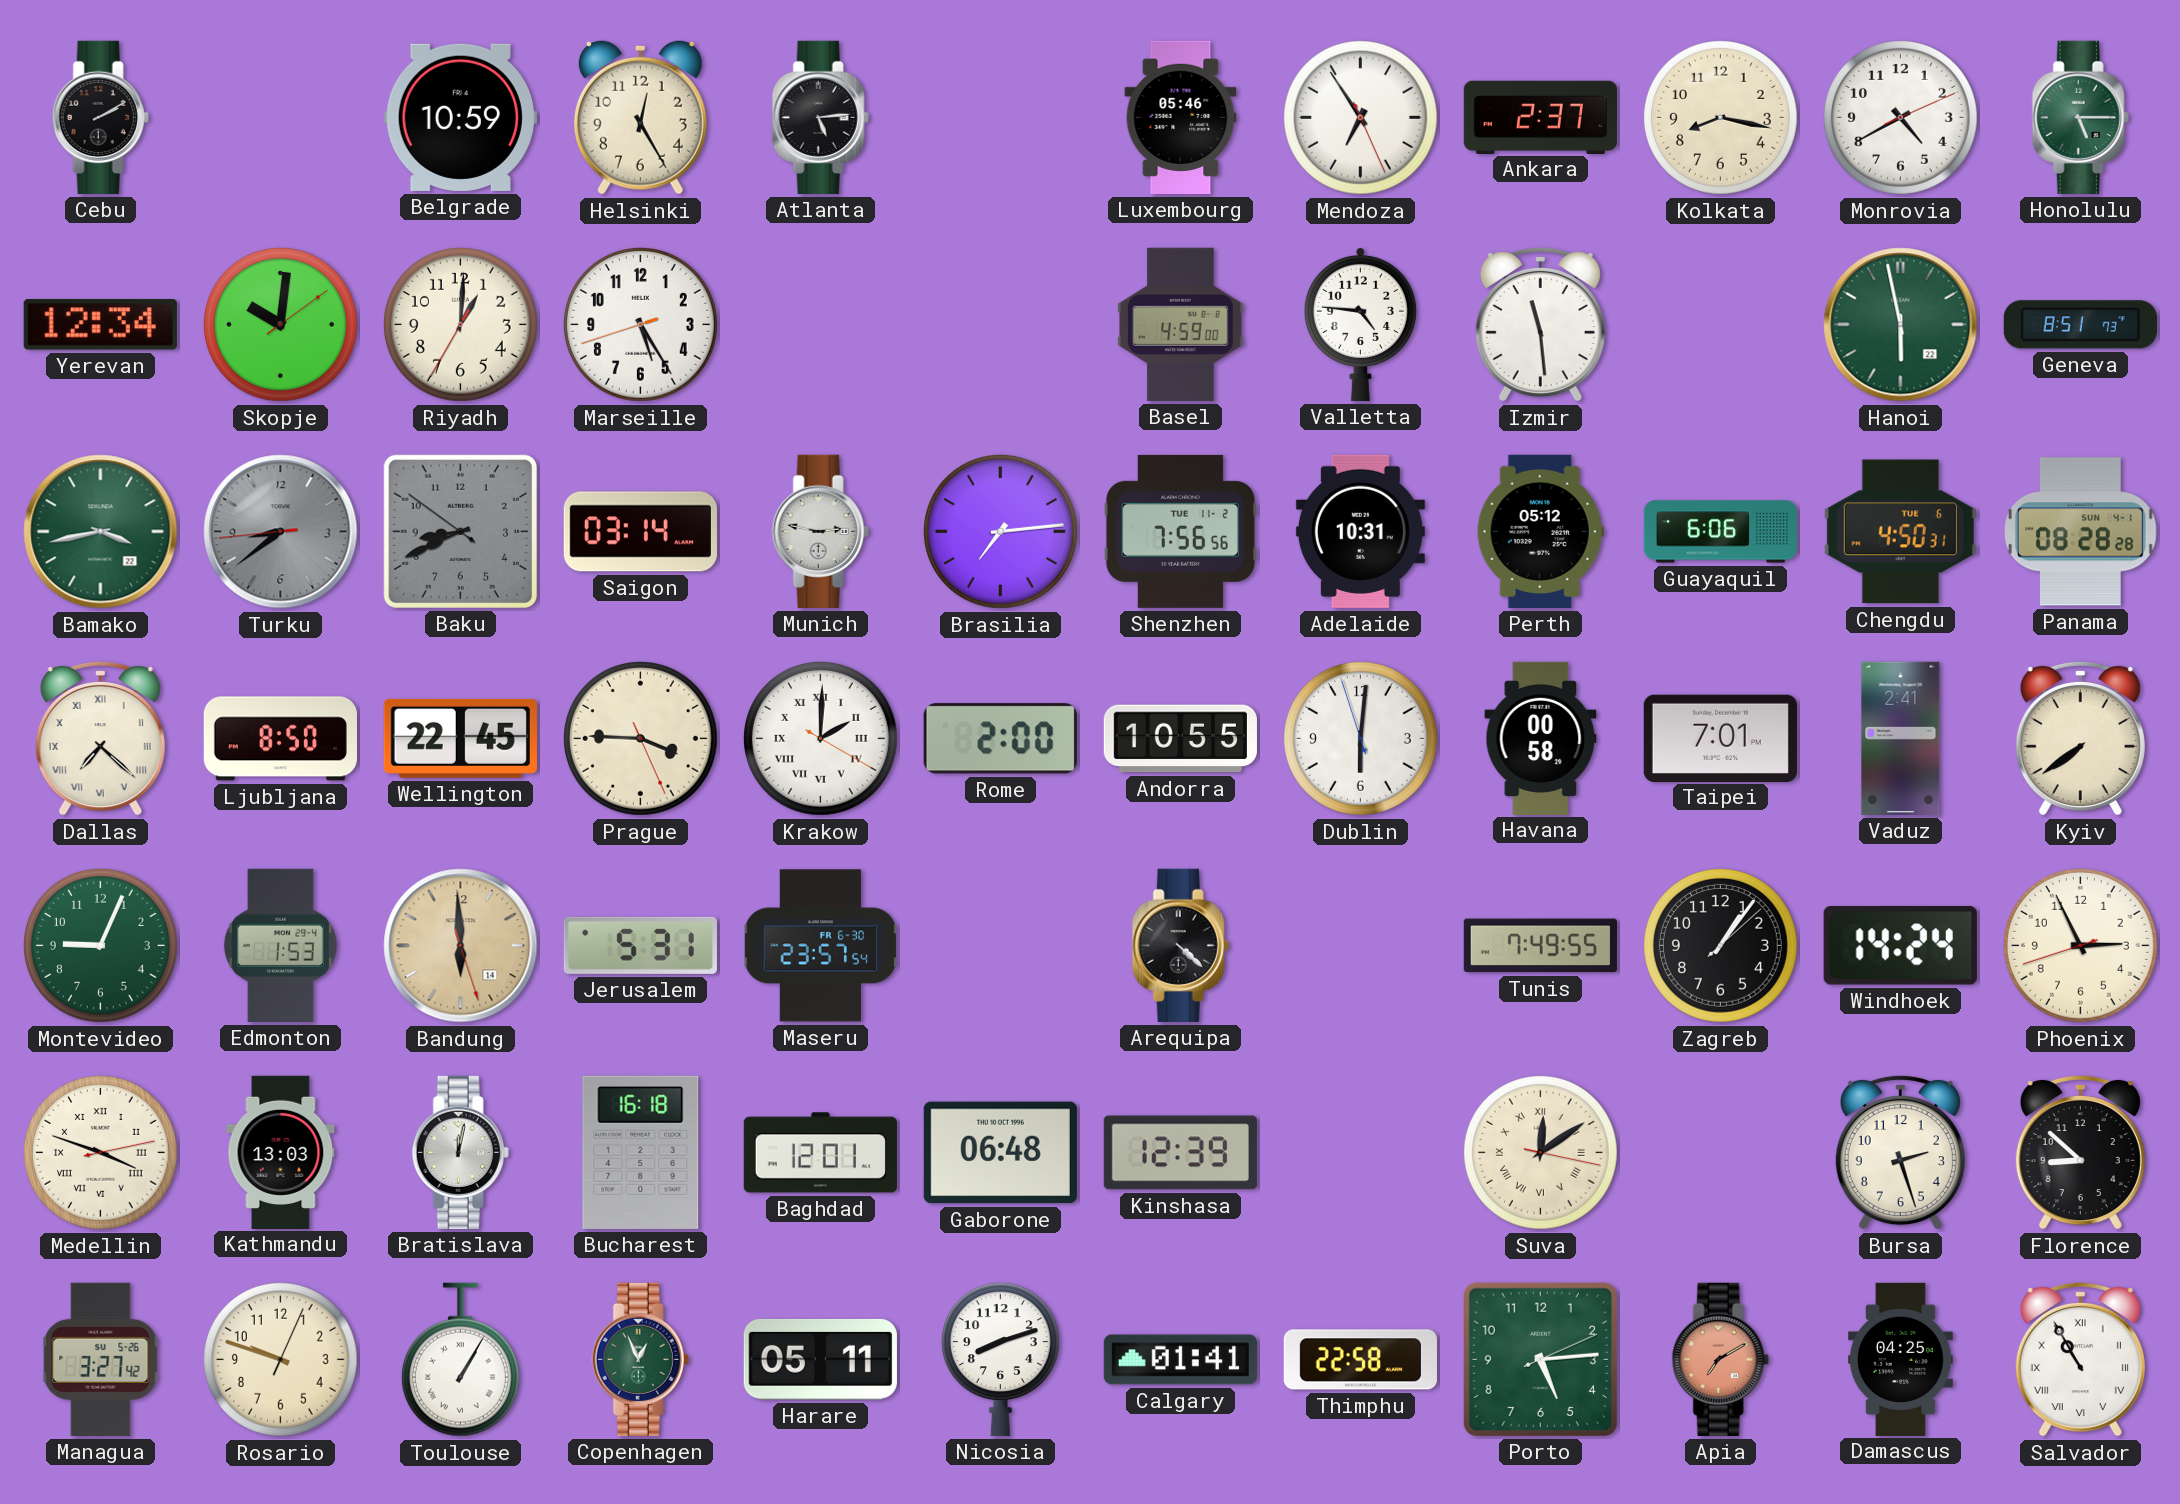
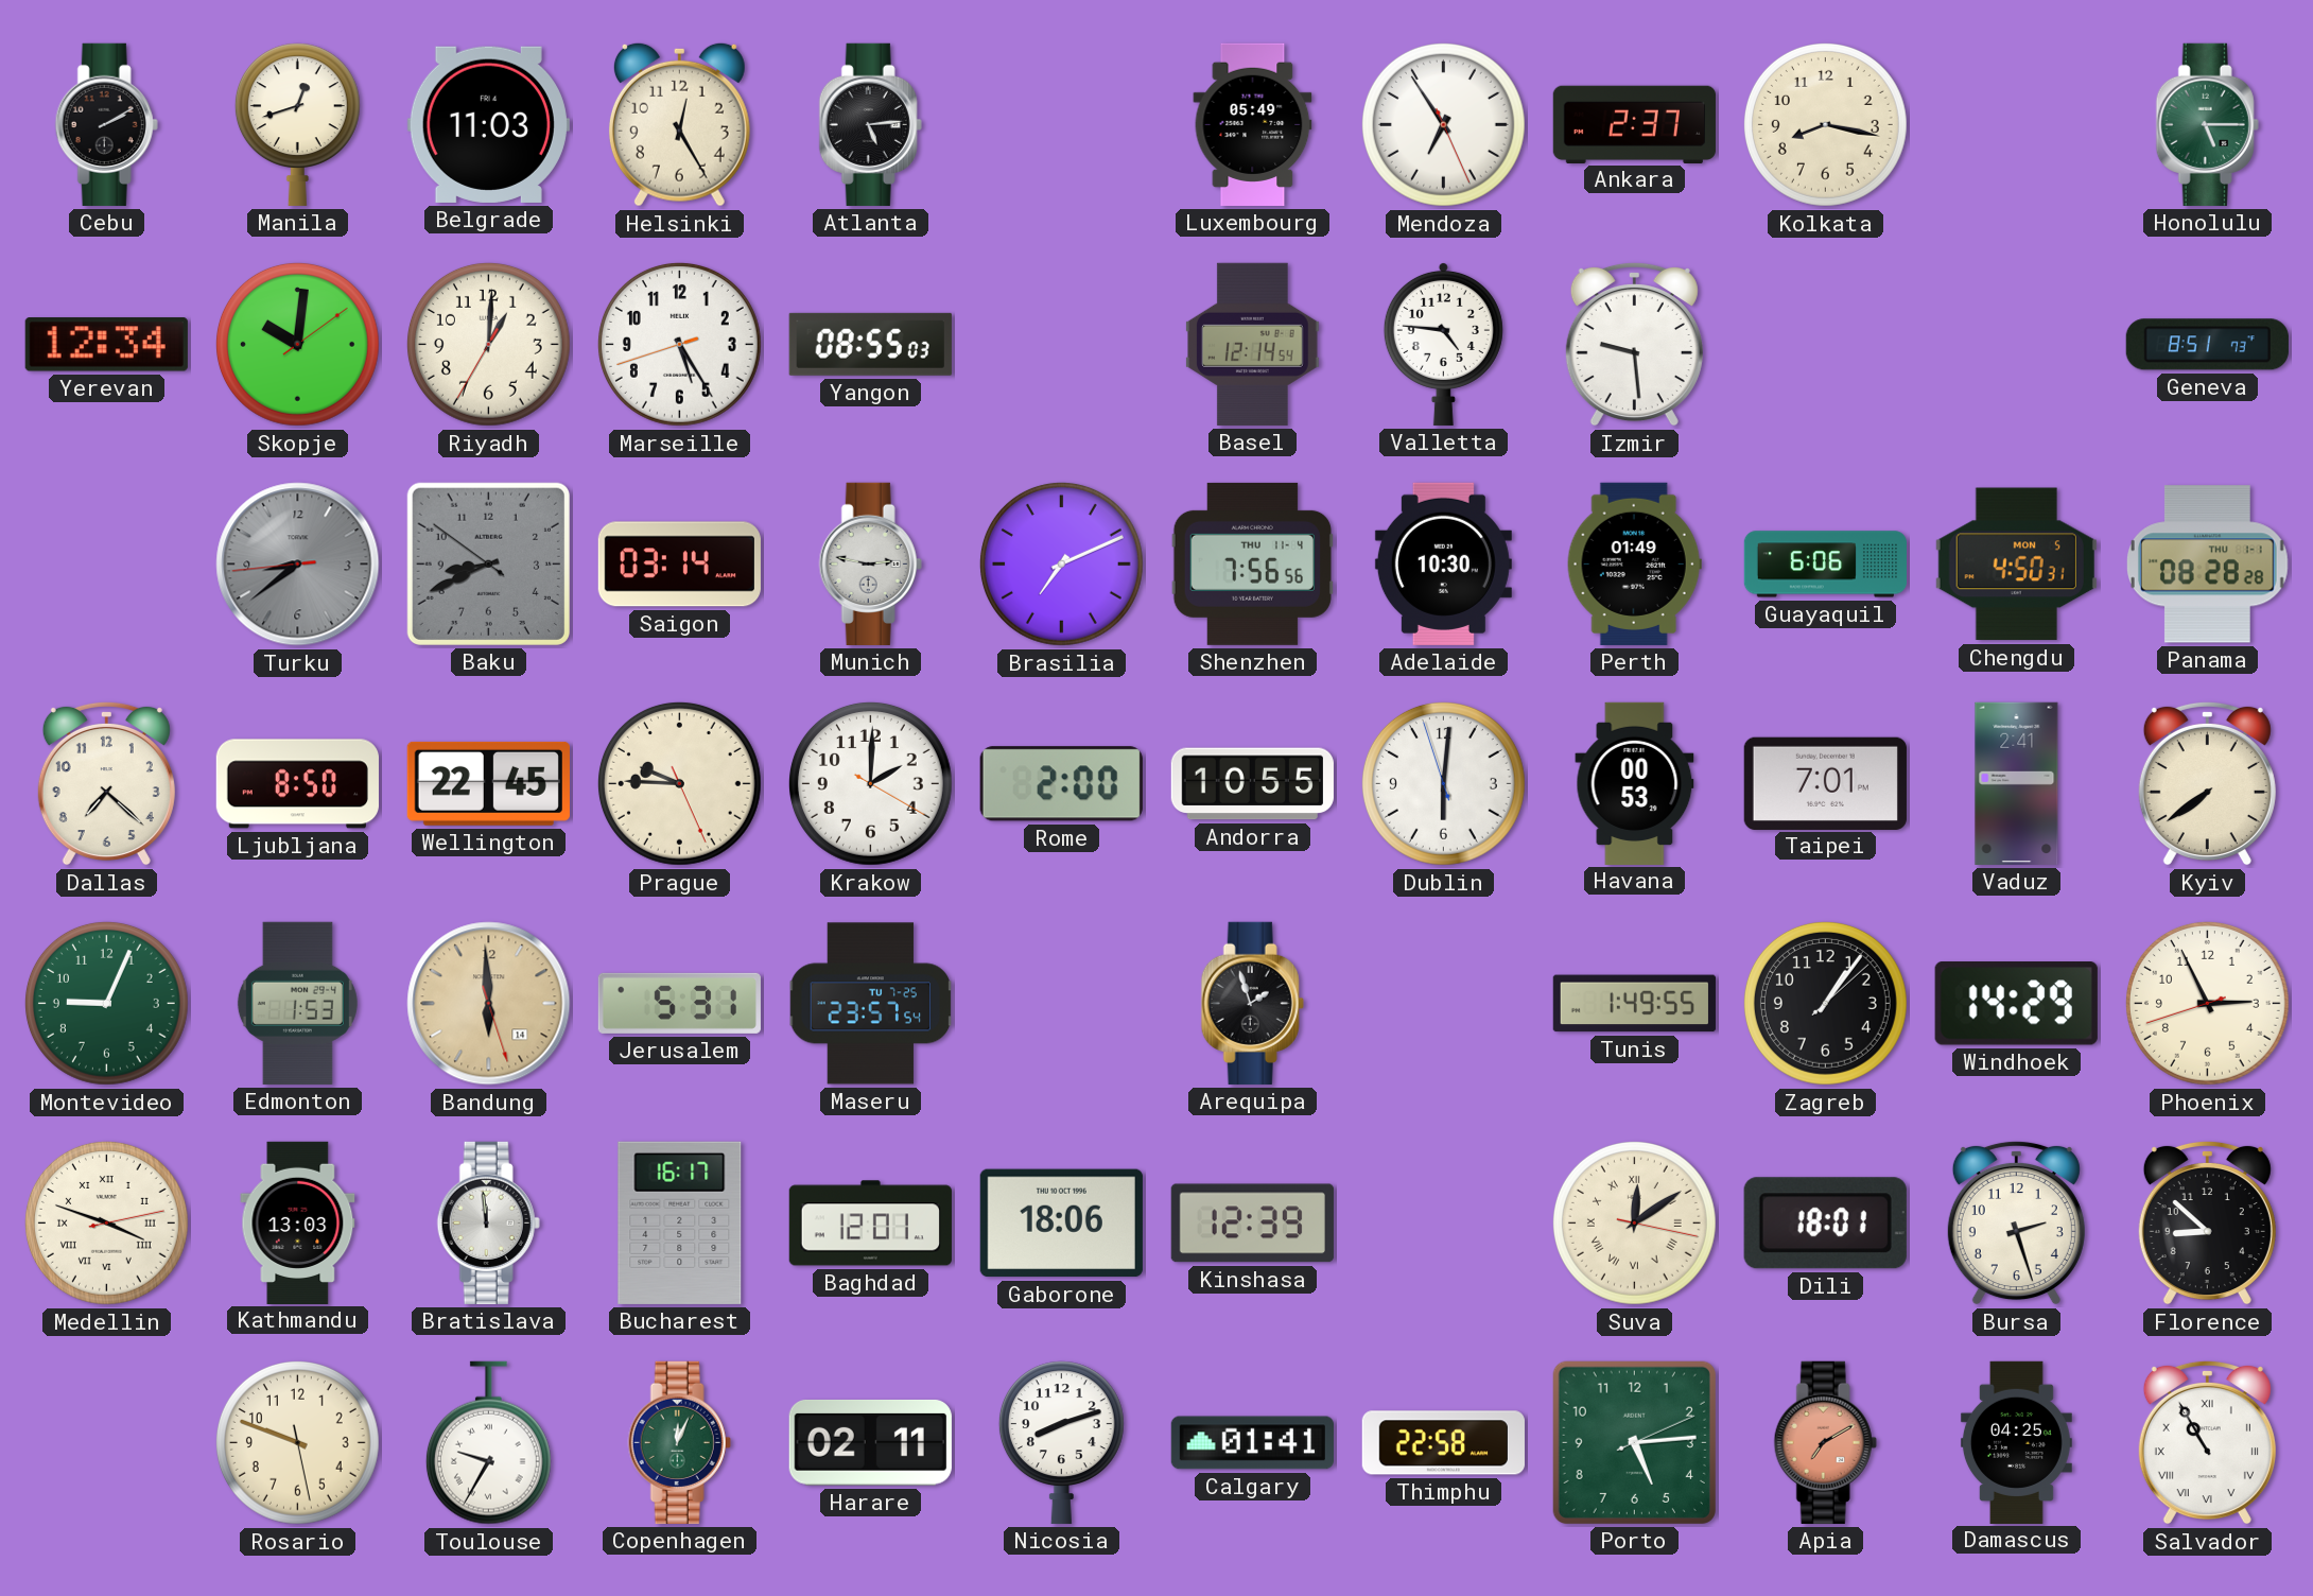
Manila: none -> 12:42
Belgrade: 10:59 -> 11:03
Luxembourg: 05:46 -> 05:49
Monrovia: 4:40 -> none
Yangon: none -> 08:55
Basel: 4:59 -> 12:14
Izmir: 11:29 -> 9:29
Hanoi: 5:58 -> none
Bamako: 3:43 -> none
Brasilia: 7:14 -> 7:11
Shenzhen date: TUE 11-2 -> THU 11-4
Adelaide: 10:31 -> 10:30
Perth: 05:12 -> 01:49
Chengdu date: TUE 6 -> MON 5
Panama date: SUN 4-1 -> THU 1-1
Dallas numerals: Roman -> Arabic
Prague: 3:45 -> 9:45
Krakow numerals: Roman -> Arabic
Havana: 00:58 -> 00:53
Maseru date: FR 6-30 -> TU 7-25
Arequipa: 4:22 -> 1:57
Tunis: 7:49 -> 1:49
Windhoek: 14:24 -> 14:29
Bratislava: 12:02 -> 11:59
Bucharest: 16:18 -> 16:17
Gaborone: 06:48 -> 18:06
Dili: none -> 18:01
Managua: 3:27 -> none
Rosario: 9:48:04 -> 9:48:28
Toulouse: 1:05 -> 9:35
Copenhagen: 12:56 -> 12:04
Harare: 05:11 -> 02:11
